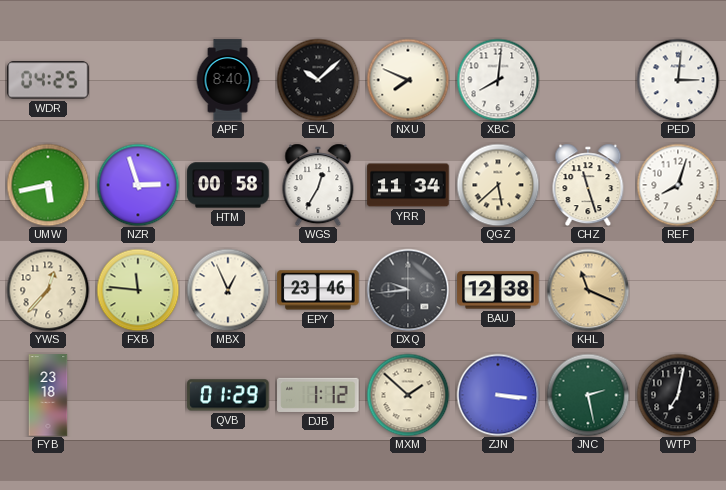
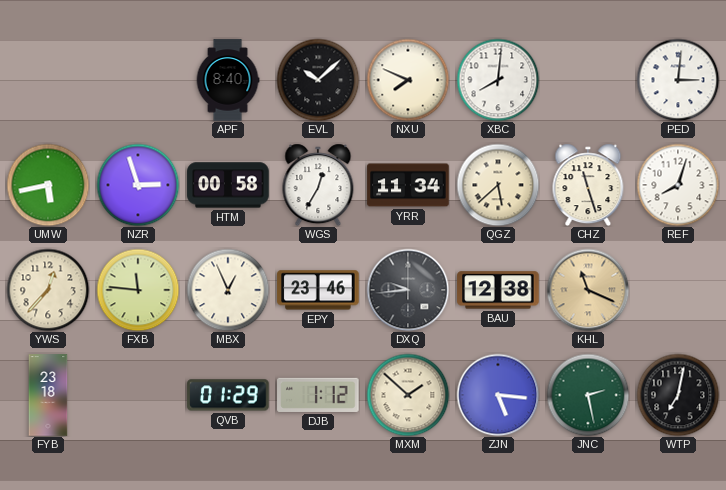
WDR: 04:25 -> none
ZJN: 3:16 -> 5:16
